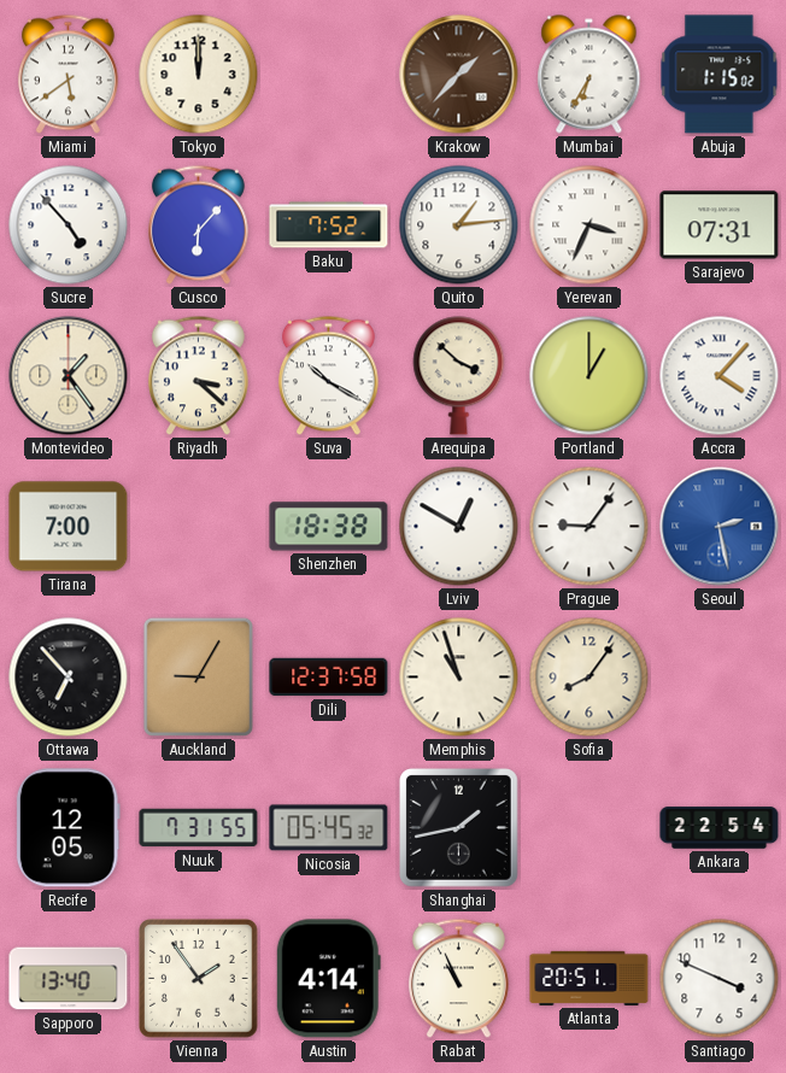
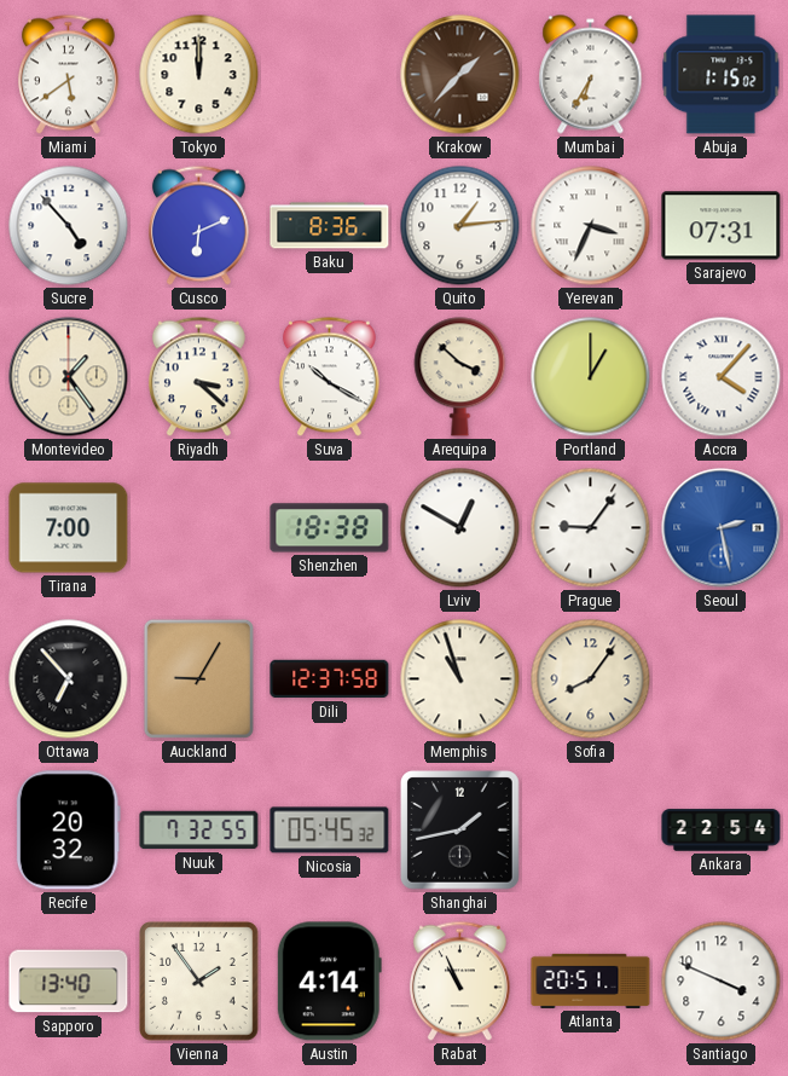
Cusco: 6:07 -> 6:11
Baku: 7:52 -> 8:36
Recife: 12:05 -> 20:32
Nuuk: 7:31 -> 7:32
